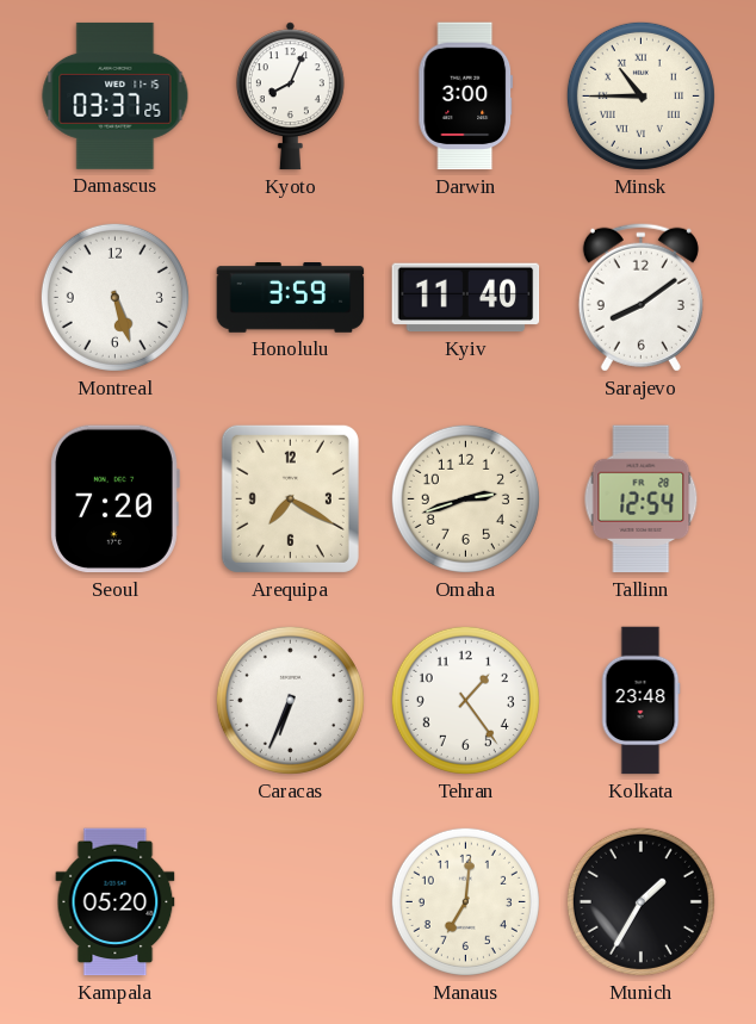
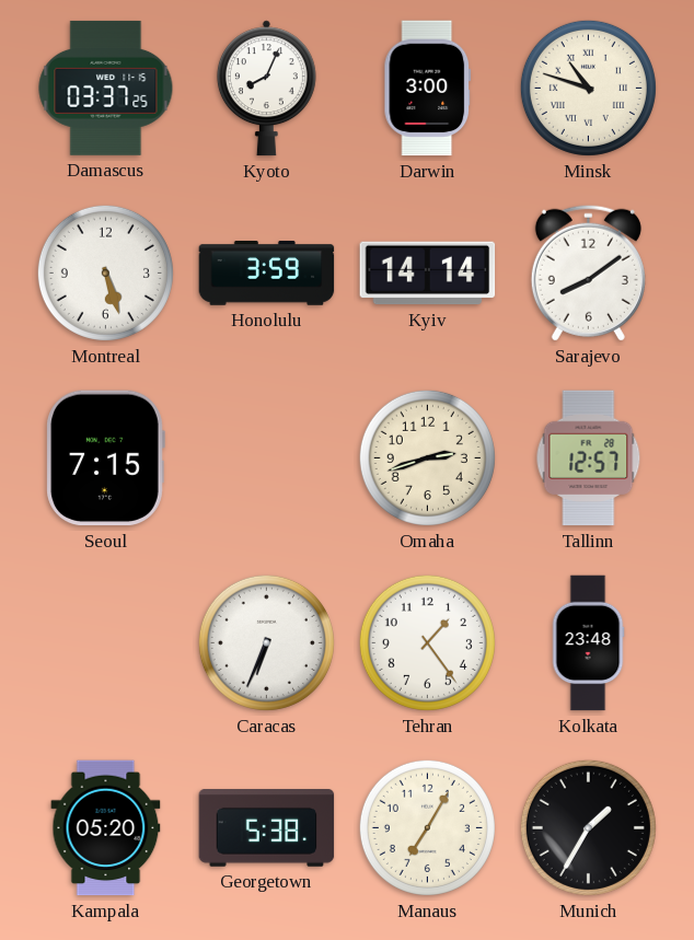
Minsk: 10:45 -> 10:48
Kyiv: 11:40 -> 14:14
Seoul: 7:20 -> 7:15
Arequipa: 7:20 -> none
Tallinn: 12:54 -> 12:57
Georgetown: none -> 5:38
Manaus: 7:01 -> 7:05
